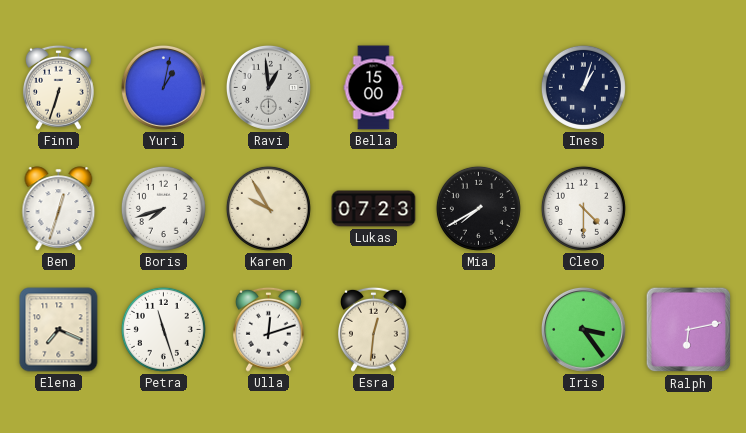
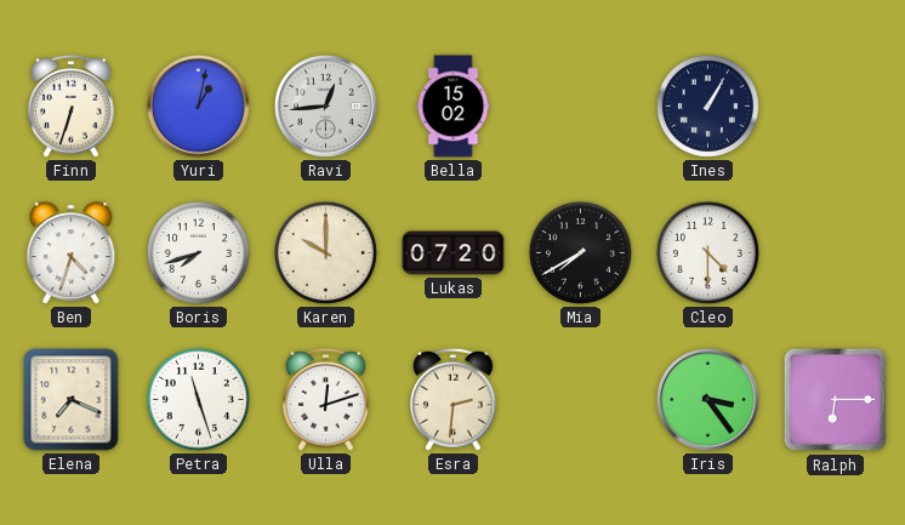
Ravi: 12:59 -> 12:44
Bella: 15:00 -> 15:02
Ines: 1:03 -> 1:05
Ben: 12:33 -> 4:33
Karen: 9:55 -> 10:00
Lukas: 07:23 -> 07:20
Esra: 12:31 -> 2:31
Ralph: 6:13 -> 6:15
